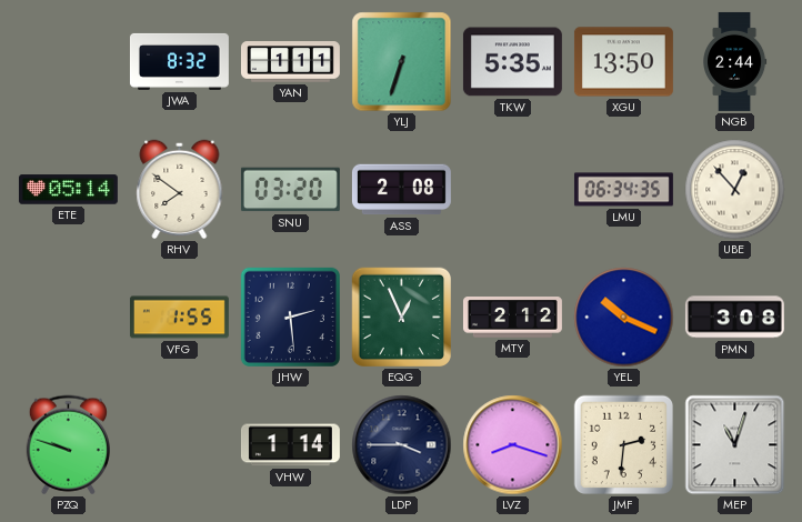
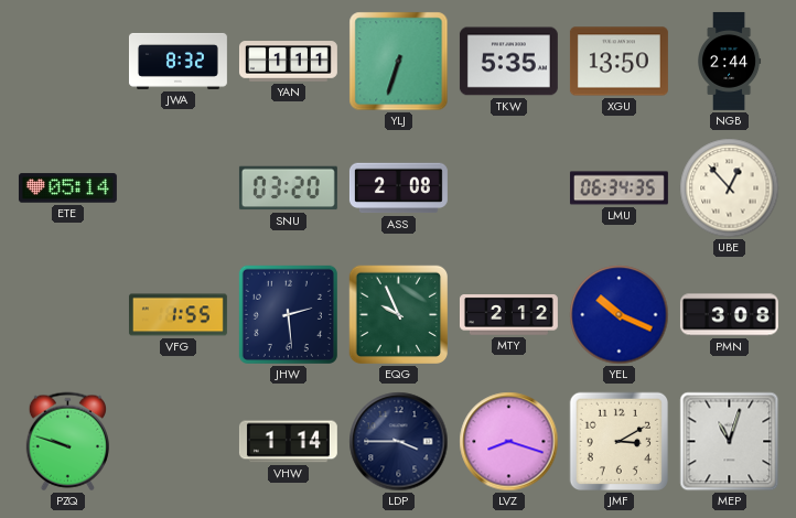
RHV: 7:51 -> none
EQG: 12:56 -> 9:56
JMF: 2:31 -> 3:10
